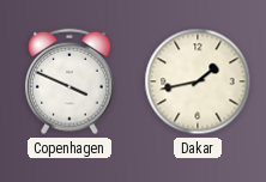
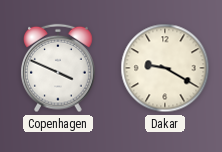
Dakar: 1:43 -> 9:20
